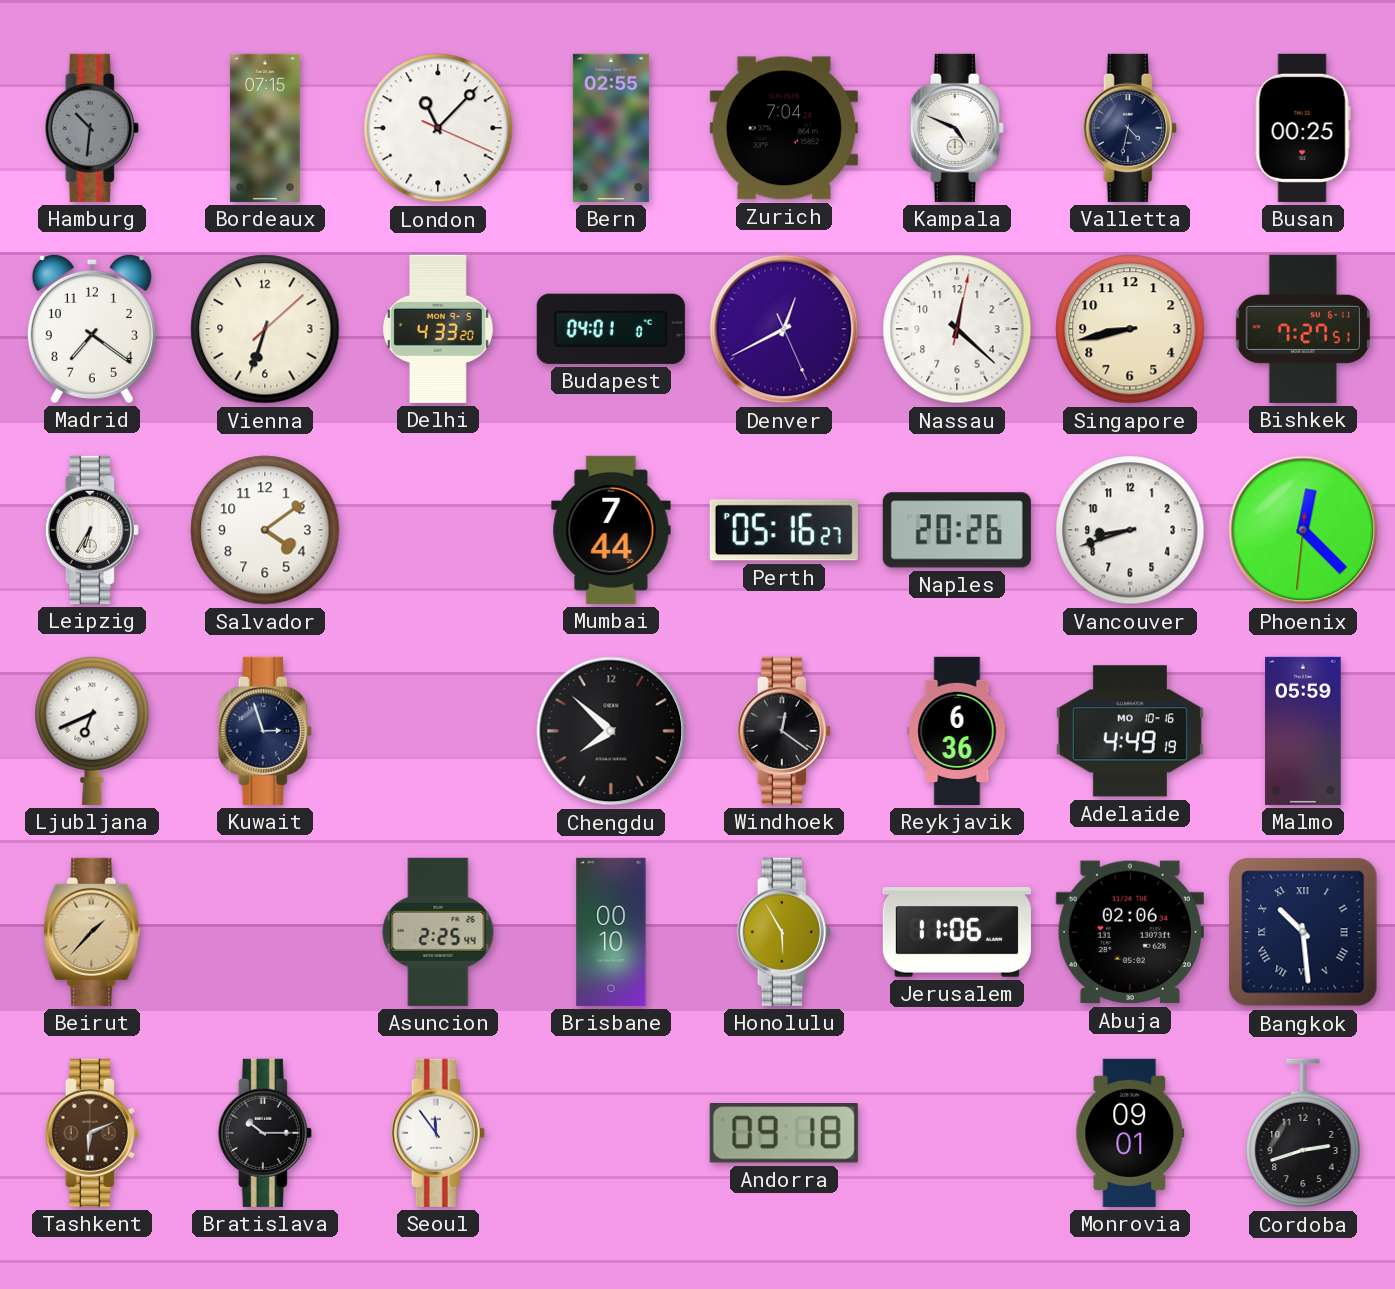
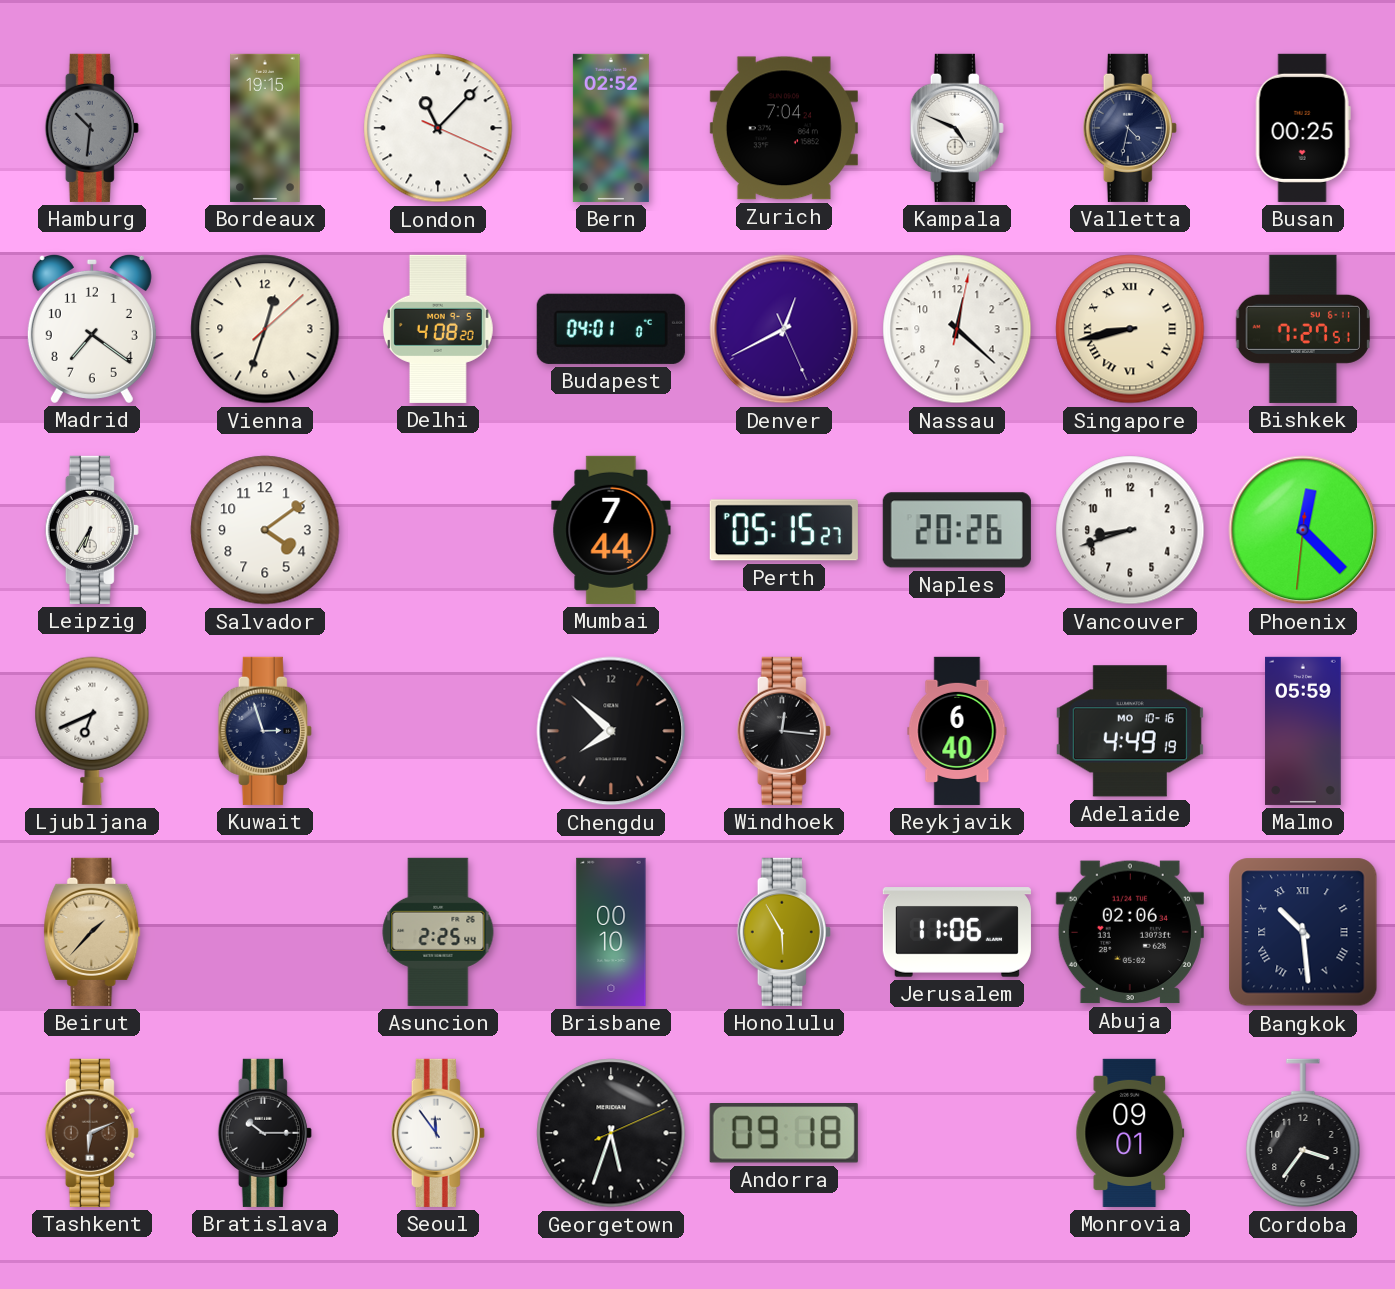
Bordeaux: 07:15 -> 19:15
Bern: 02:55 -> 02:52
Vienna: 6:33 -> 12:33
Delhi: 4:33 -> 4:08
Singapore numerals: Arabic -> Roman
Perth: 05:16 -> 05:15
Windhoek: 12:21 -> 12:16
Reykjavik: 6:36 -> 6:40
Georgetown: none -> 5:33
Cordoba: 2:42 -> 3:36
